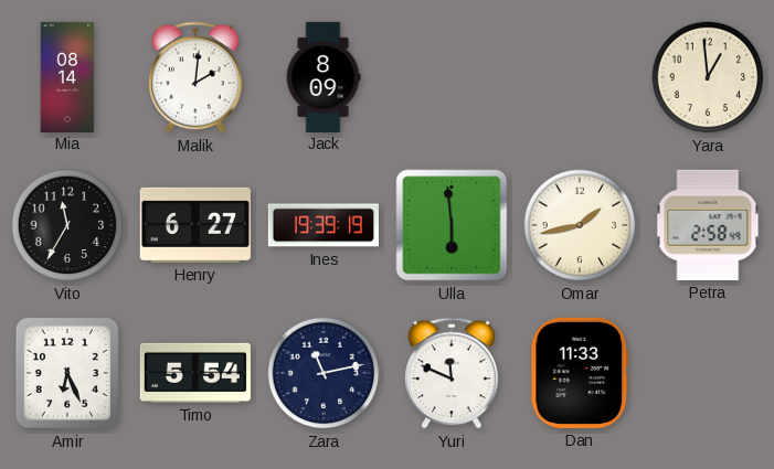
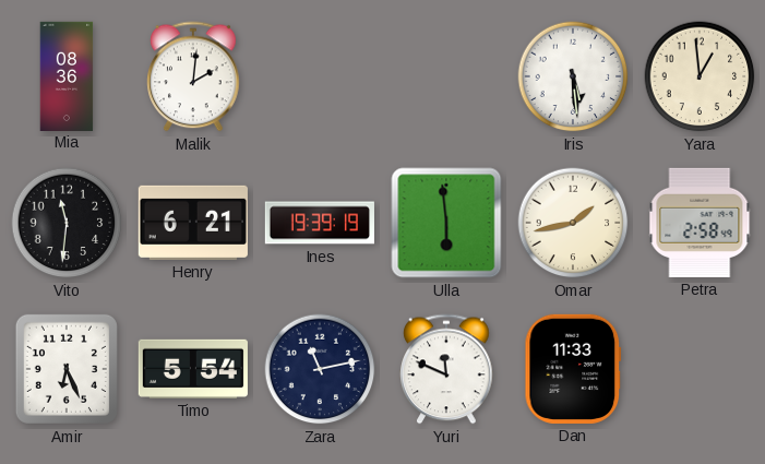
Mia: 08:14 -> 08:36
Jack: 8:09 -> none
Iris: none -> 5:29
Vito: 11:35 -> 11:31
Henry: 6:27 -> 6:21
